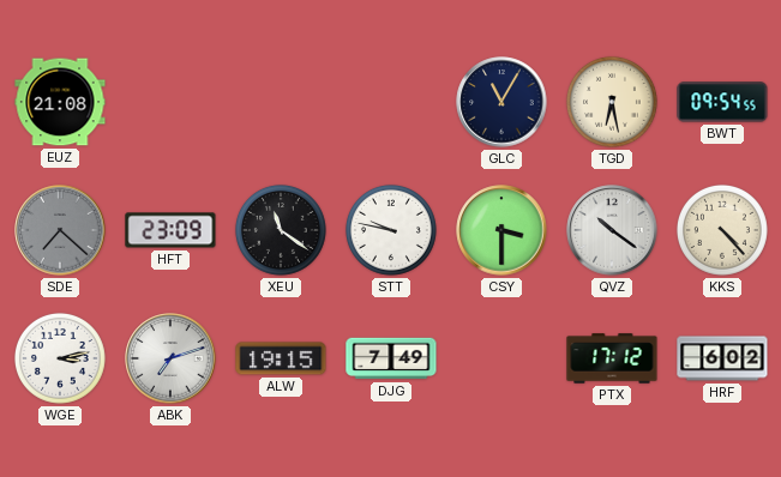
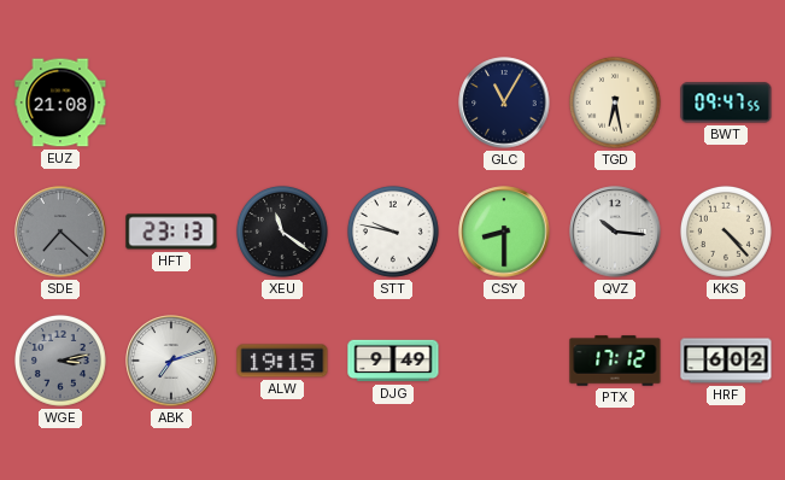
BWT: 09:54 -> 09:47
HFT: 23:09 -> 23:13
CSY: 3:30 -> 8:30
QVZ: 10:21 -> 10:16
WGE dial: white -> grey
DJG: 7:49 -> 9:49
